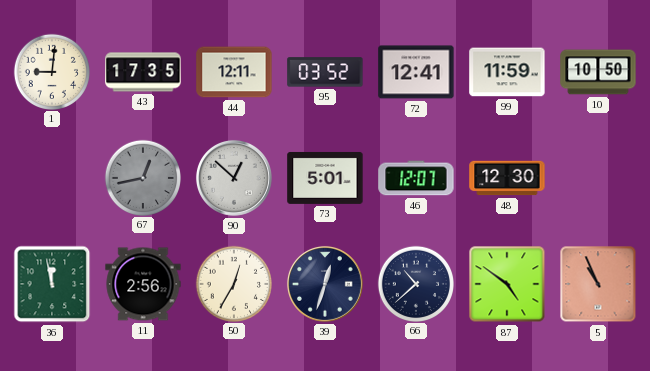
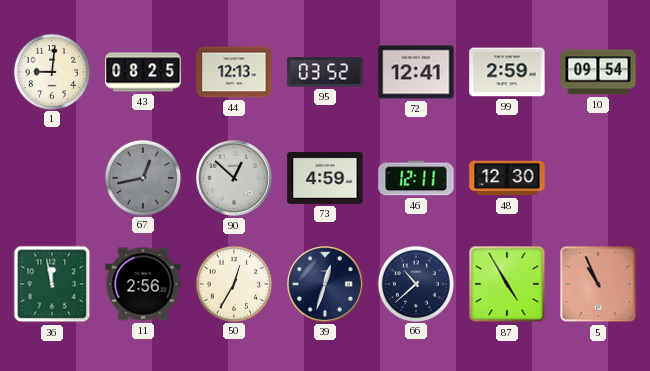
43: 17:35 -> 08:25
44: 12:11 -> 12:13
99: 11:59 -> 2:59
10: 10:50 -> 09:54
73: 5:01 -> 4:59
46: 12:07 -> 12:11
87: 4:51 -> 4:55
